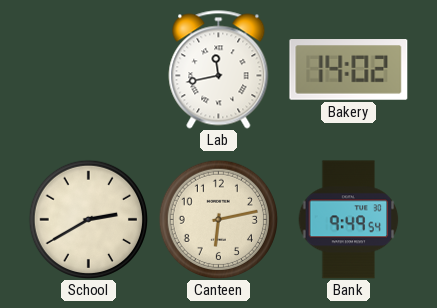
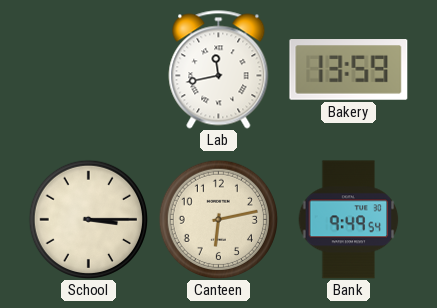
Bakery: 14:02 -> 13:59
School: 2:40 -> 3:15
